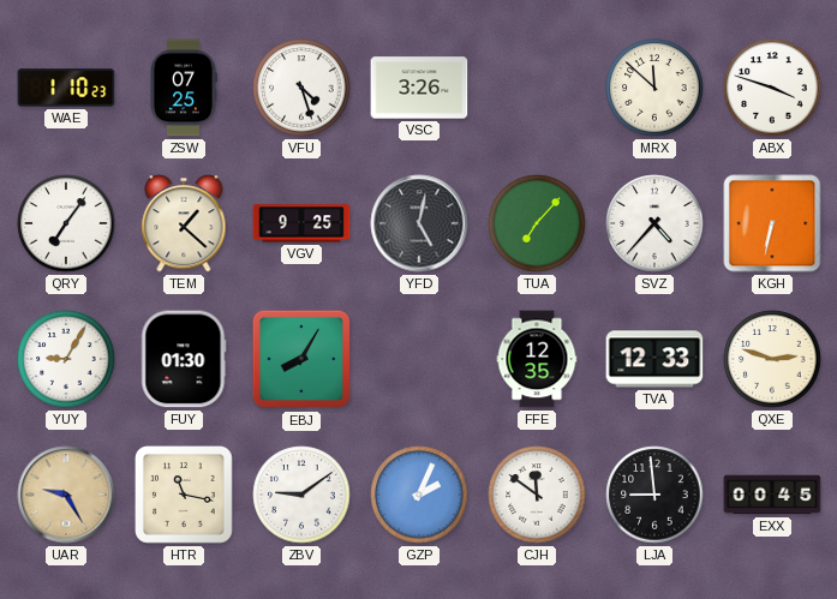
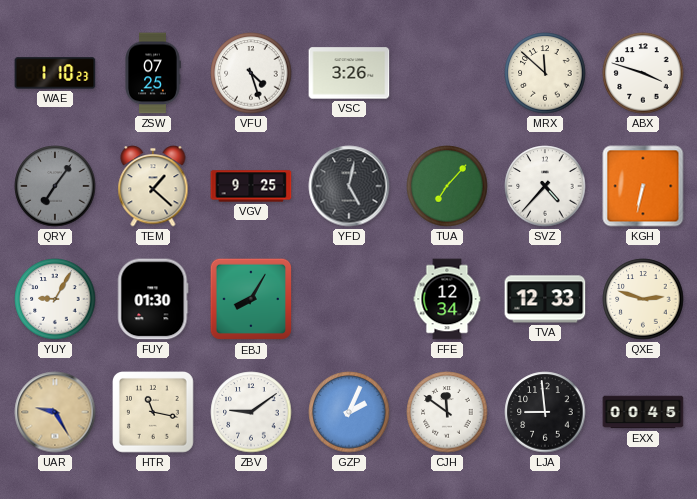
QRY dial: white -> grey
FFE: 12:35 -> 12:34
